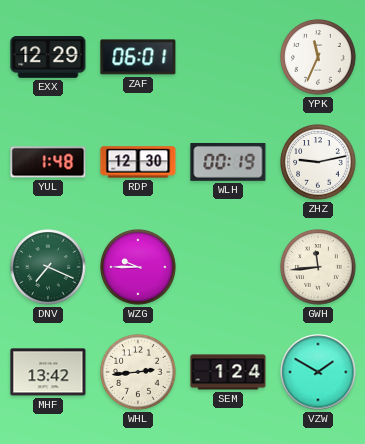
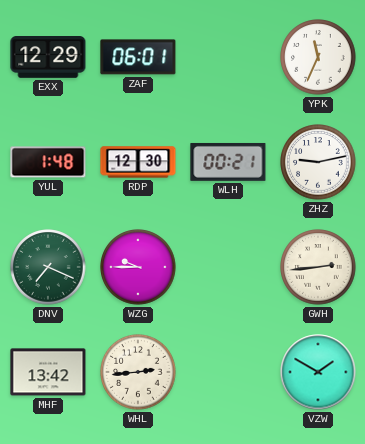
WLH: 00:19 -> 00:21
GWH: 11:44 -> 2:44
SEM: 1:24 -> none
